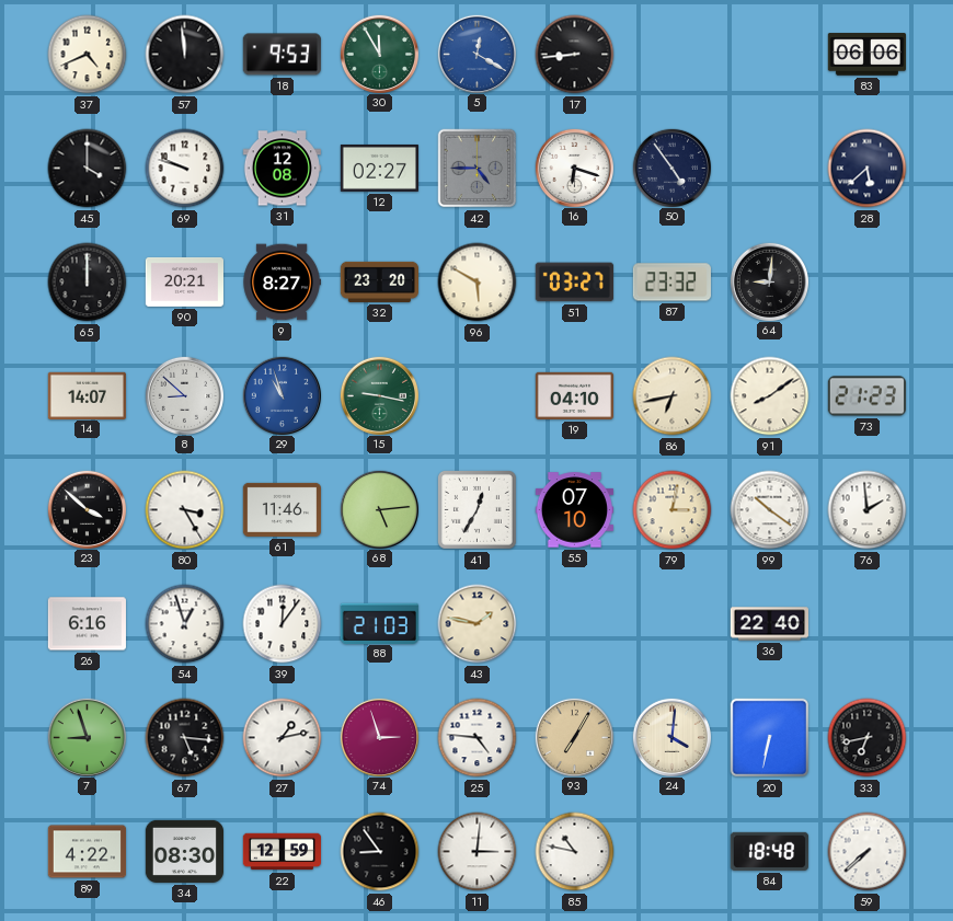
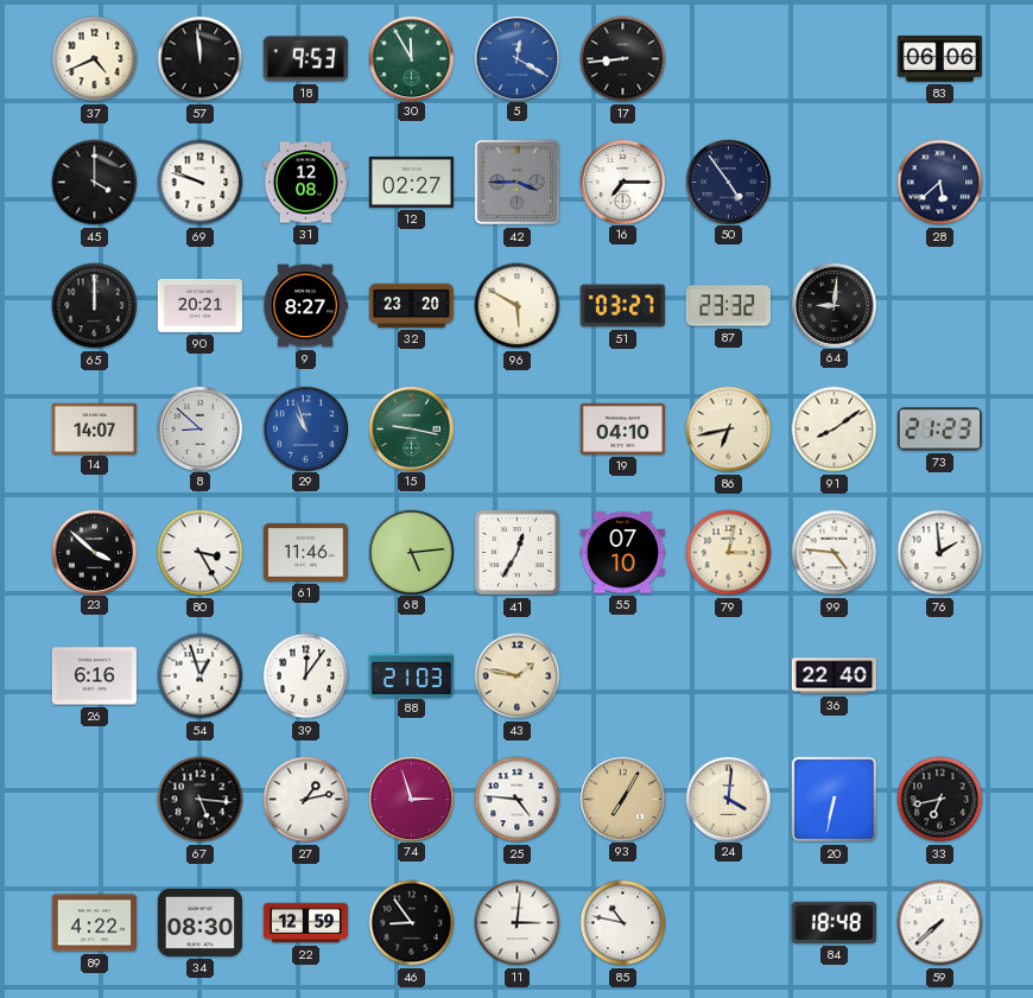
42: 4:45 -> 3:45
16: 6:18 -> 7:15
99: 10:21 -> 4:46
7: 8:57 -> none
